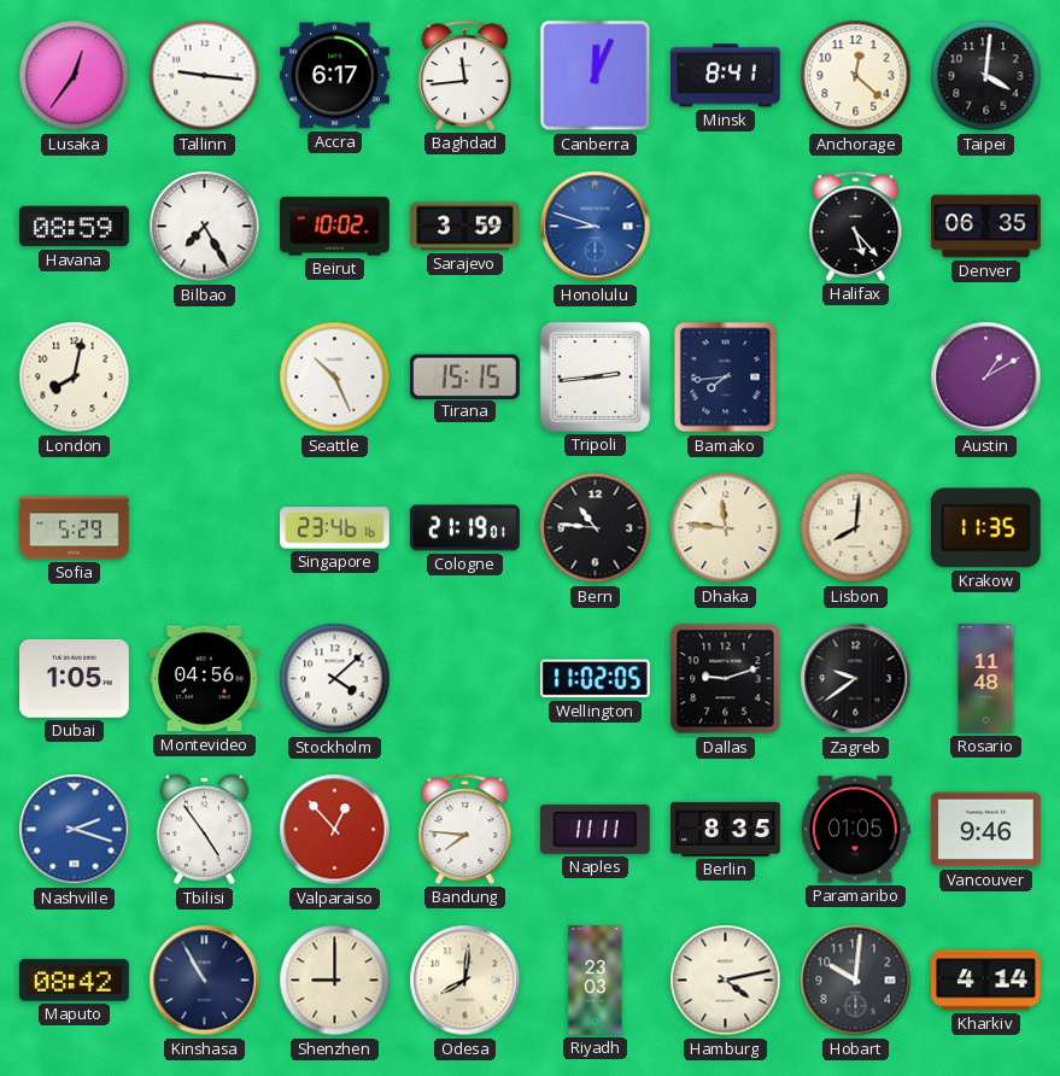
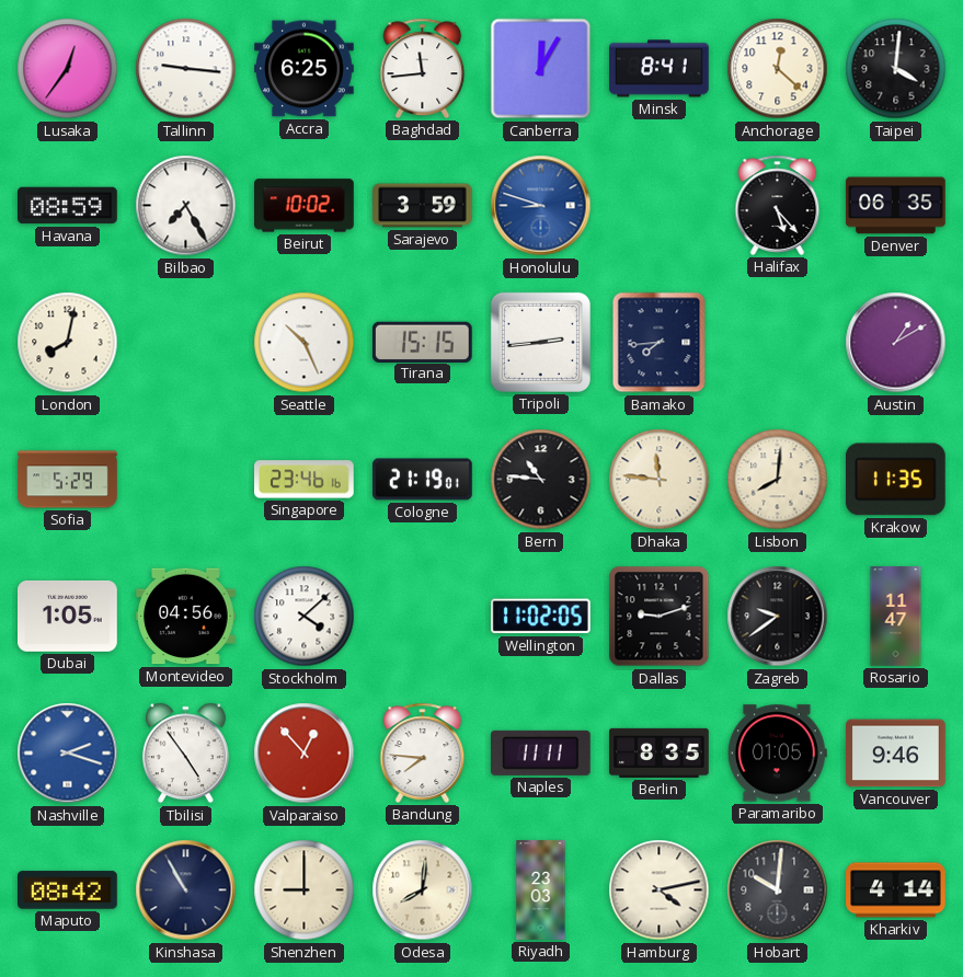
Accra: 6:17 -> 6:25
Canberra: 12:04 -> 12:05
Rosario: 11:48 -> 11:47
